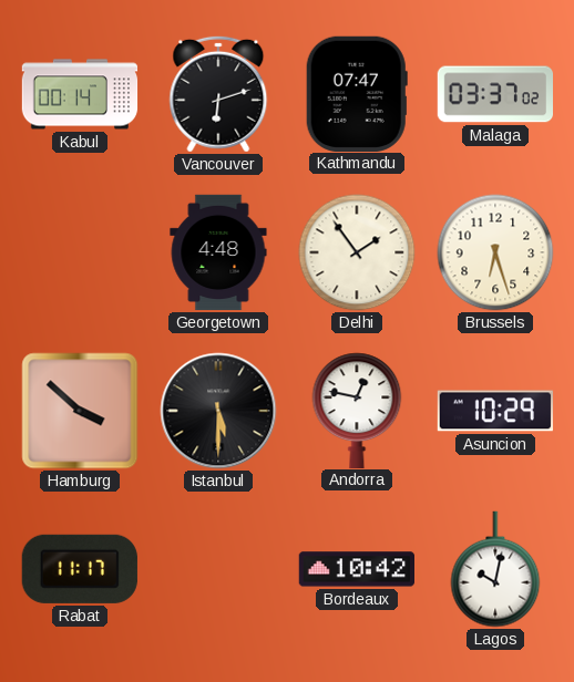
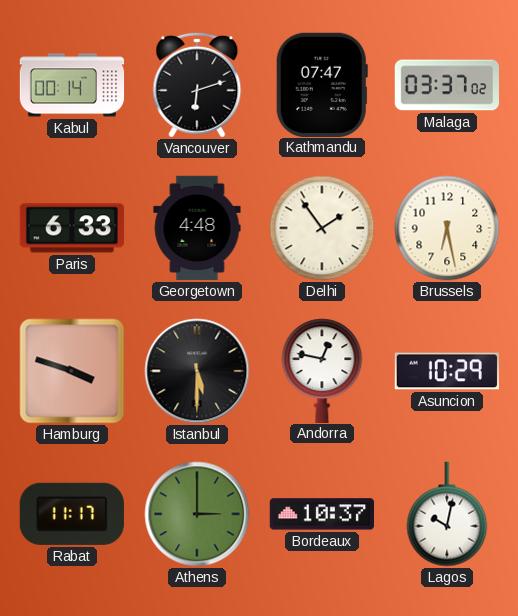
Paris: none -> 6:33
Brussels: 6:27 -> 6:28
Hamburg: 3:52 -> 3:48
Athens: none -> 3:00
Bordeaux: 10:42 -> 10:37
